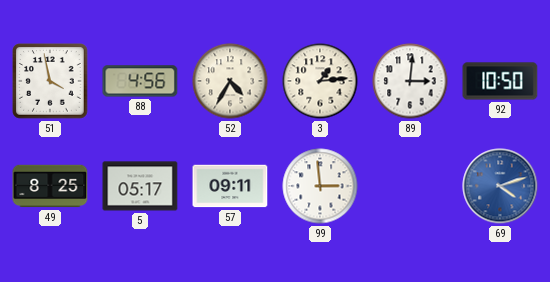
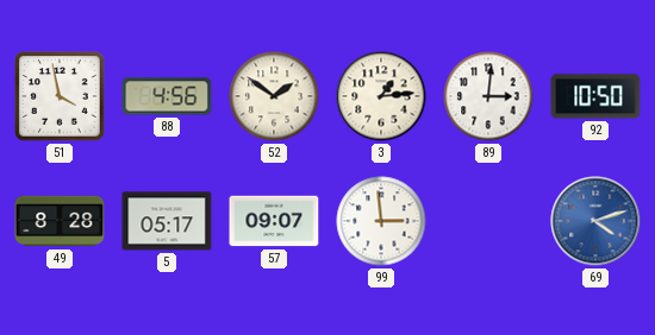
52: 4:35 -> 1:51
49: 8:25 -> 8:28
57: 09:11 -> 09:07
